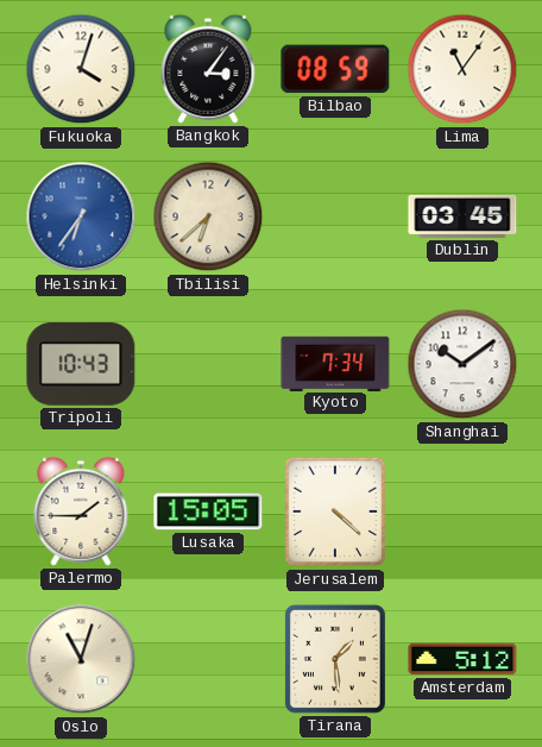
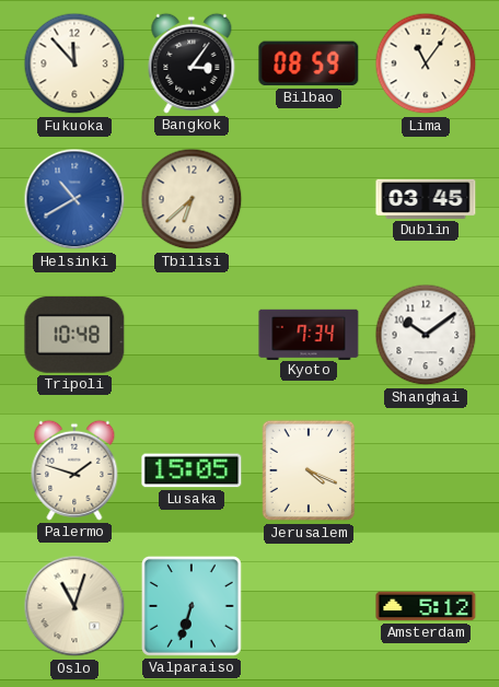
Fukuoka: 4:03 -> 11:53
Helsinki: 6:36 -> 10:40
Tripoli: 10:43 -> 10:48
Palermo: 1:45 -> 1:48
Jerusalem: 4:22 -> 4:19
Valparaiso: none -> 6:33
Tirana: 1:29 -> none
